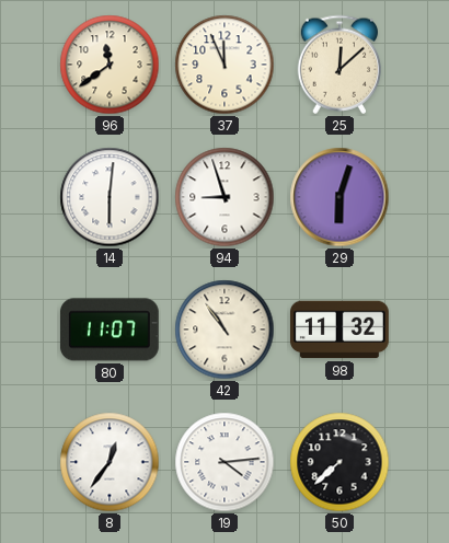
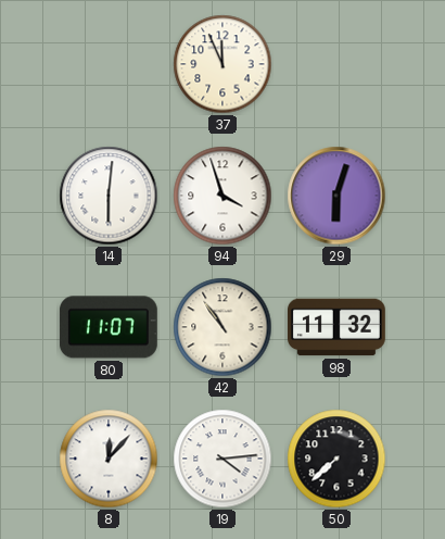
96: 11:39 -> none
25: 12:08 -> none
94: 8:57 -> 3:57
8: 12:36 -> 12:07
